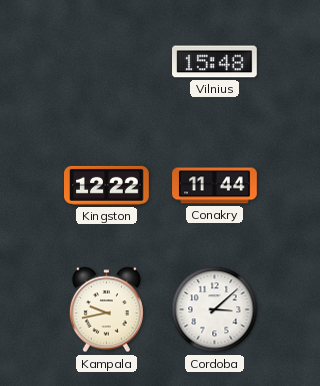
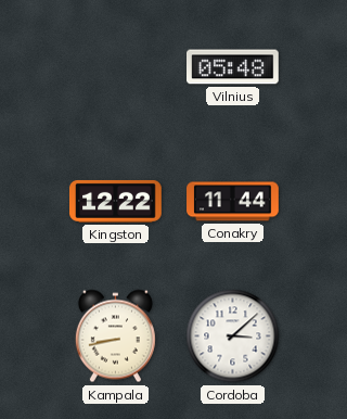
Vilnius: 15:48 -> 05:48
Kampala: 9:43 -> 8:43
